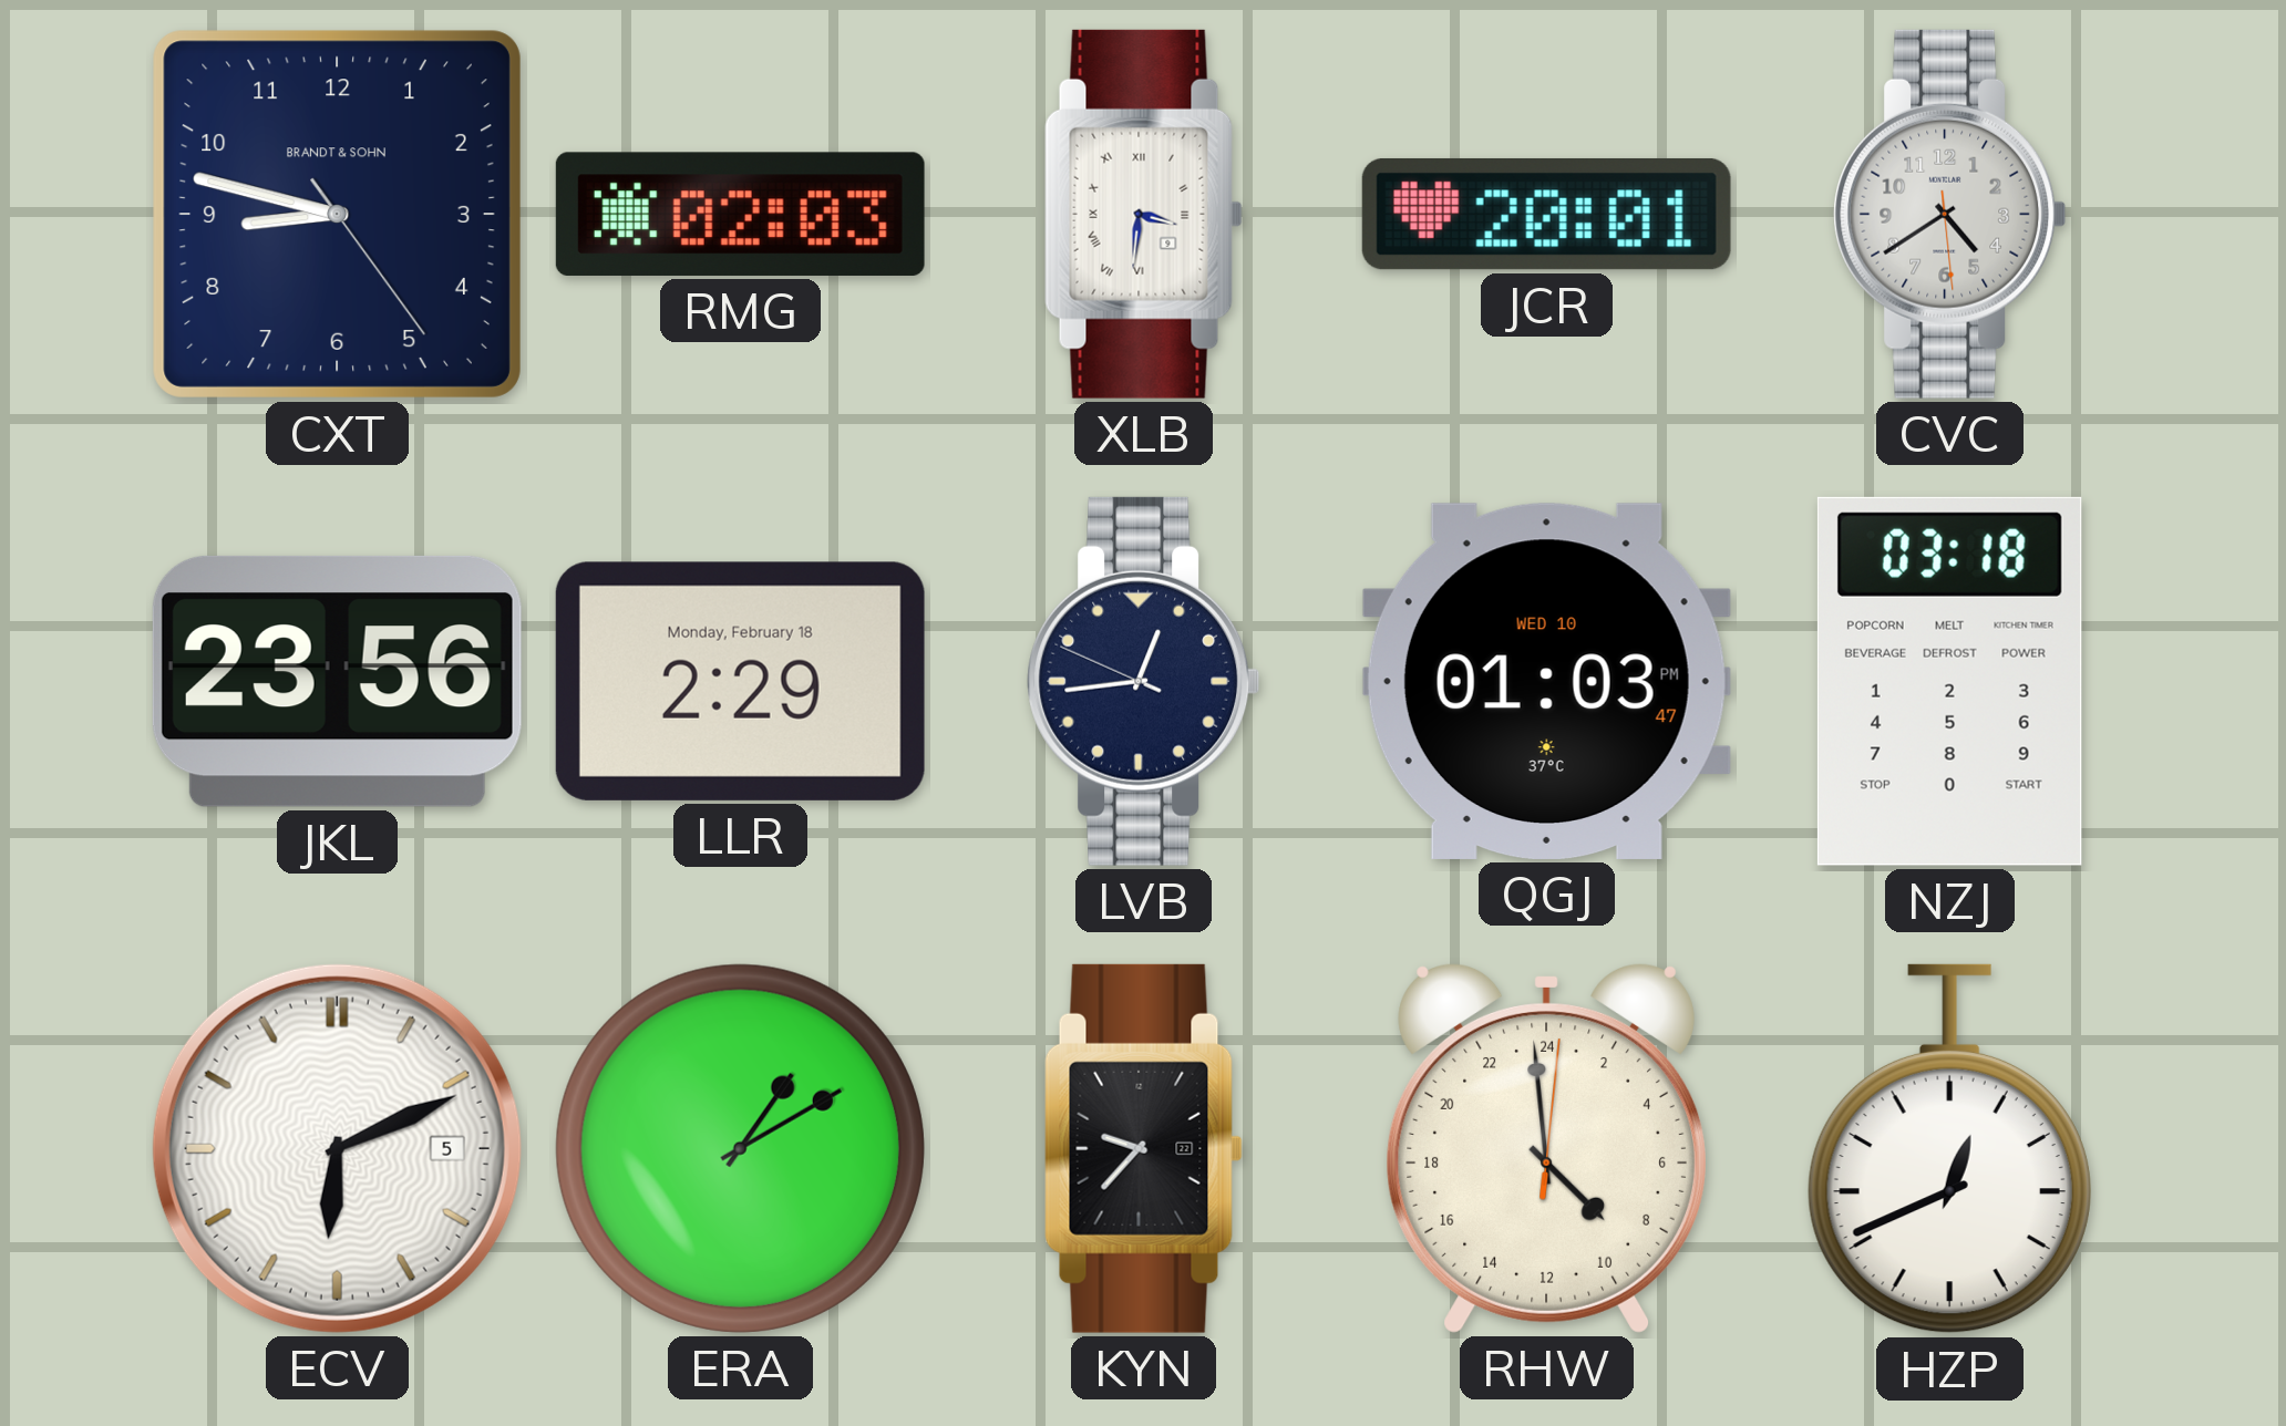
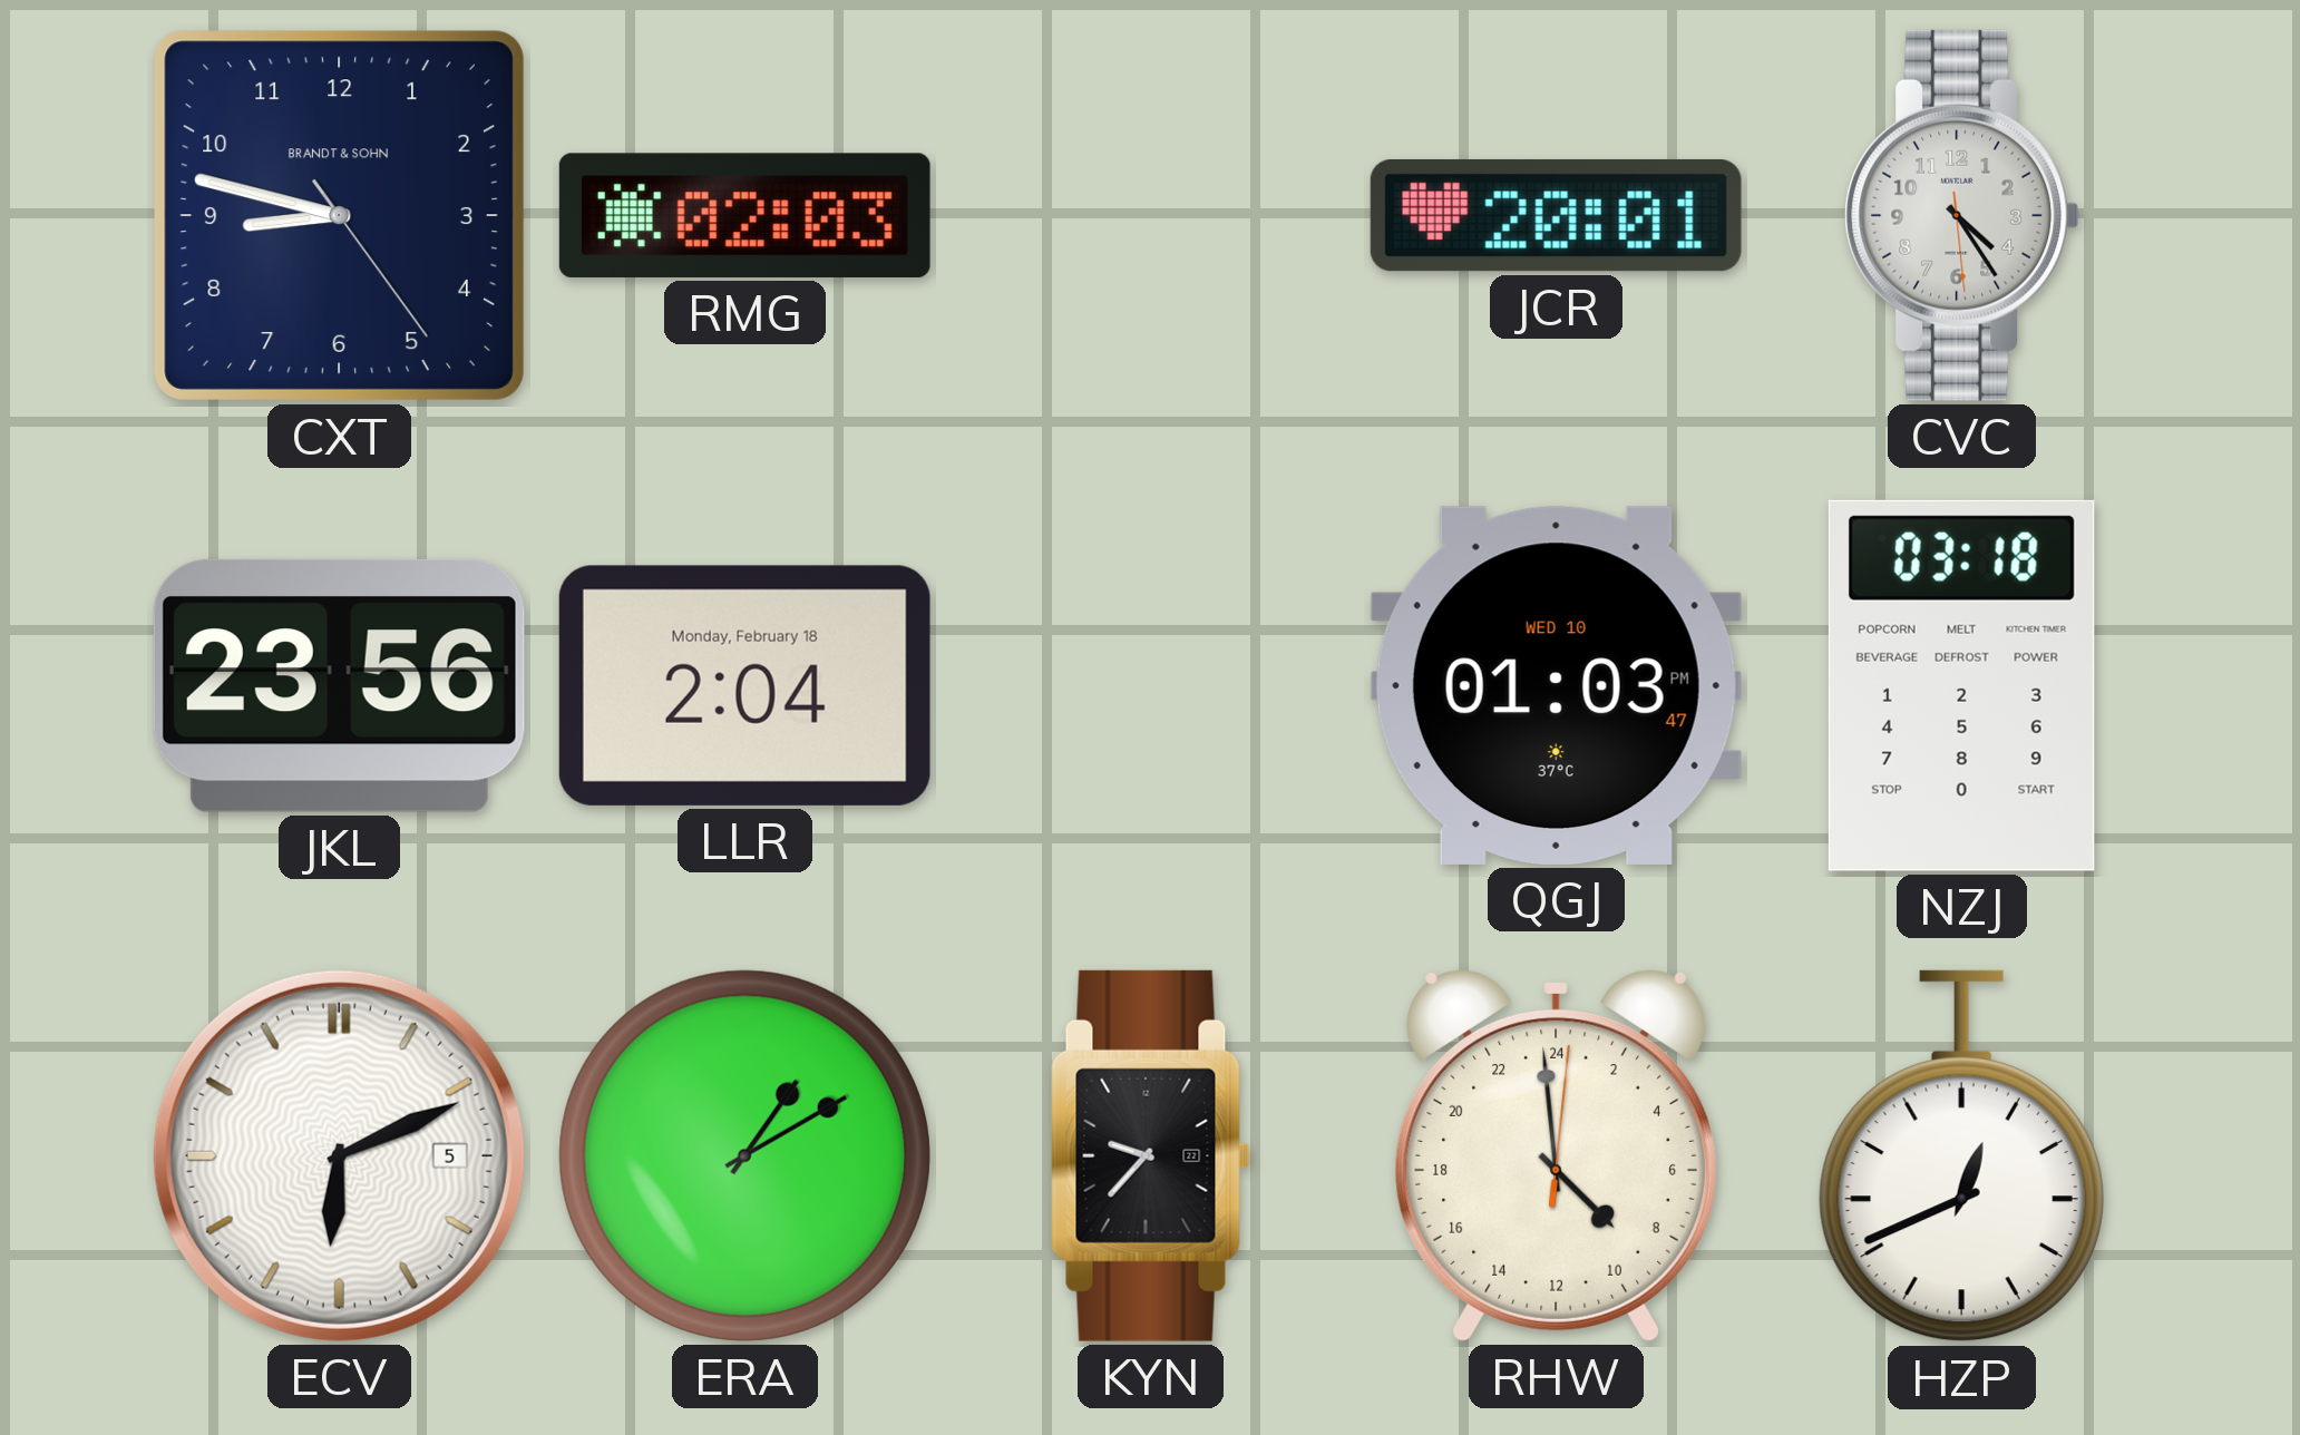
XLB: 3:31 -> none
CVC: 4:39 -> 4:24
LLR: 2:29 -> 2:04
LVB: 12:43 -> none
